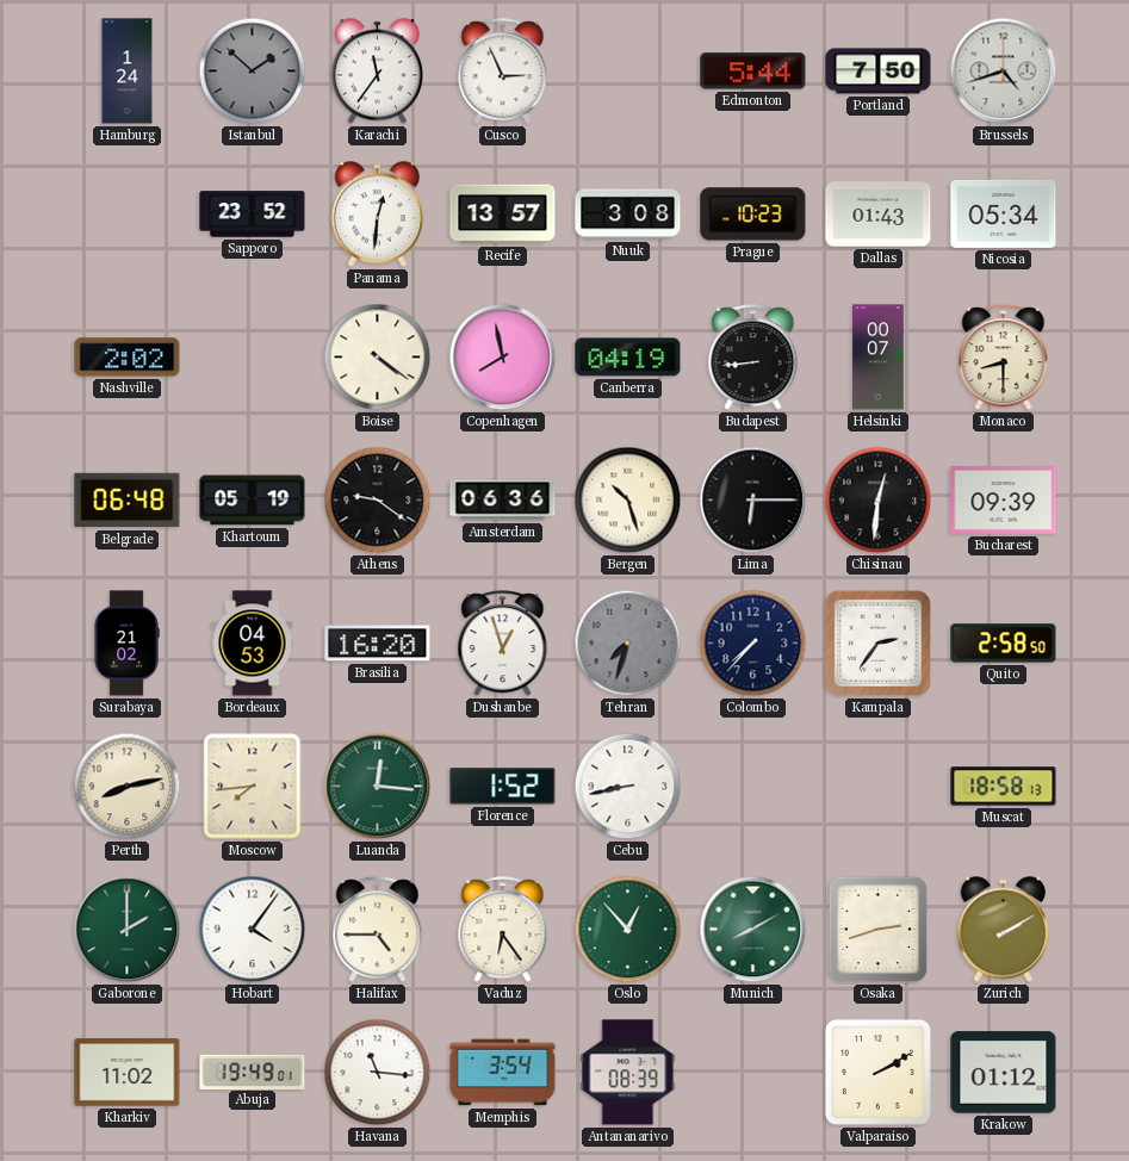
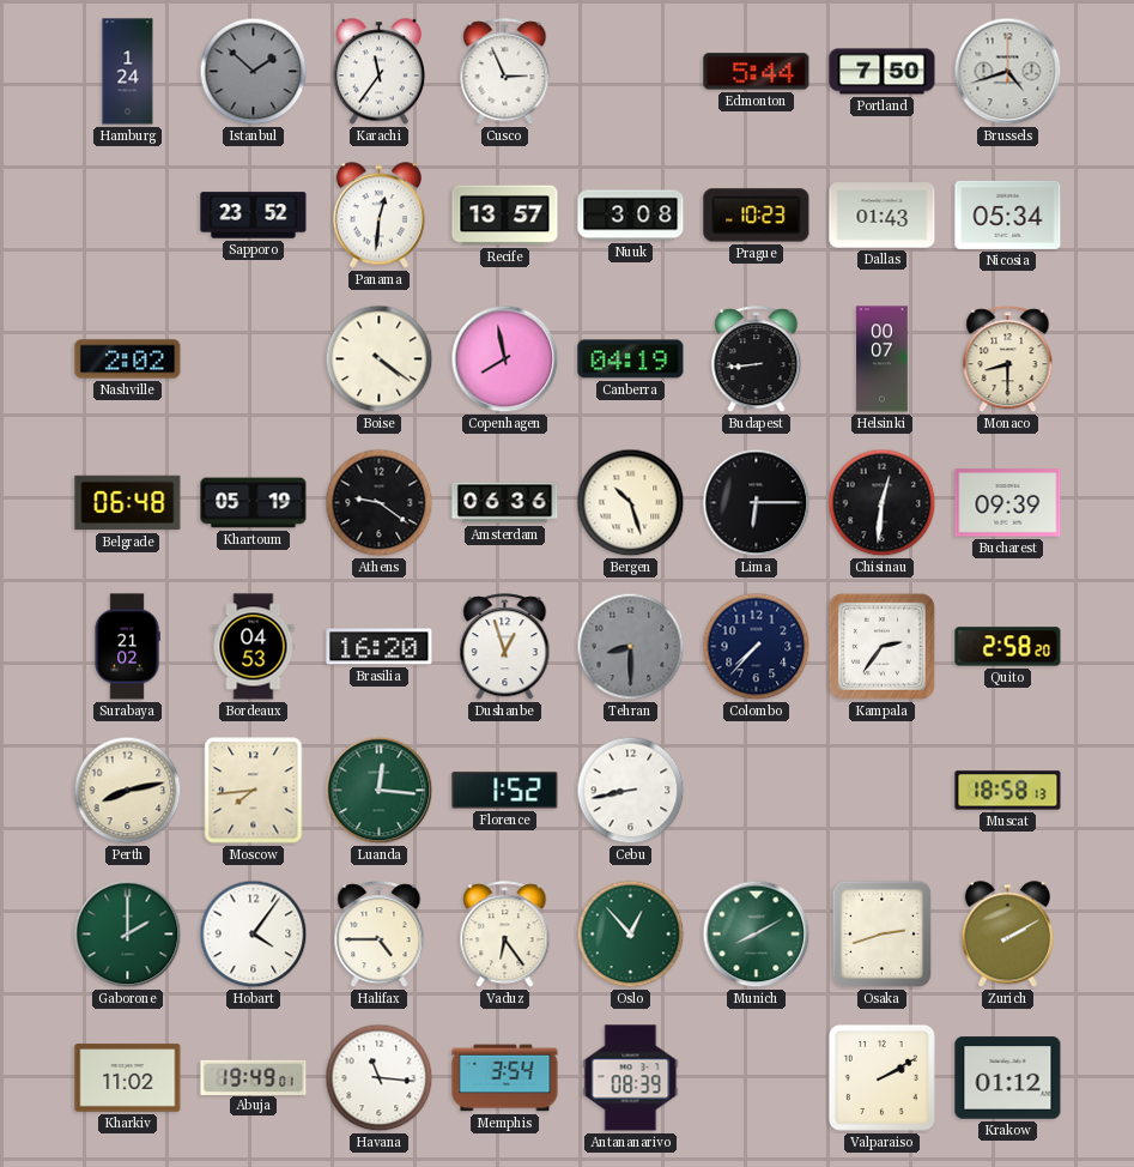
Tehran: 7:33 -> 8:30
Quito: 2:58:50 -> 2:58:20
